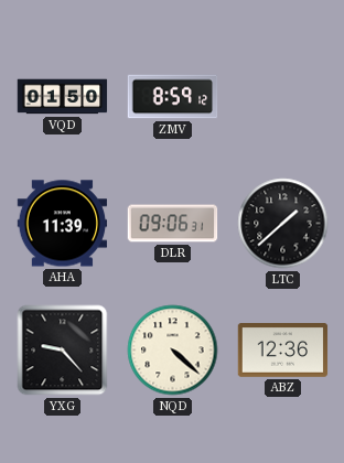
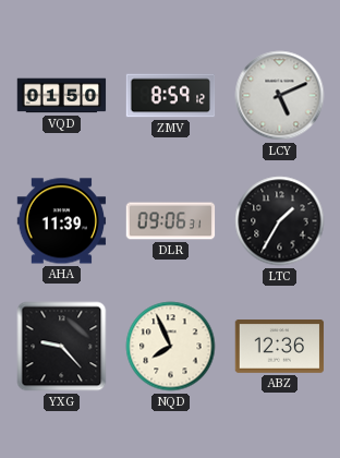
LCY: none -> 5:11
LTC: 1:38 -> 1:35
NQD: 4:22 -> 7:56
